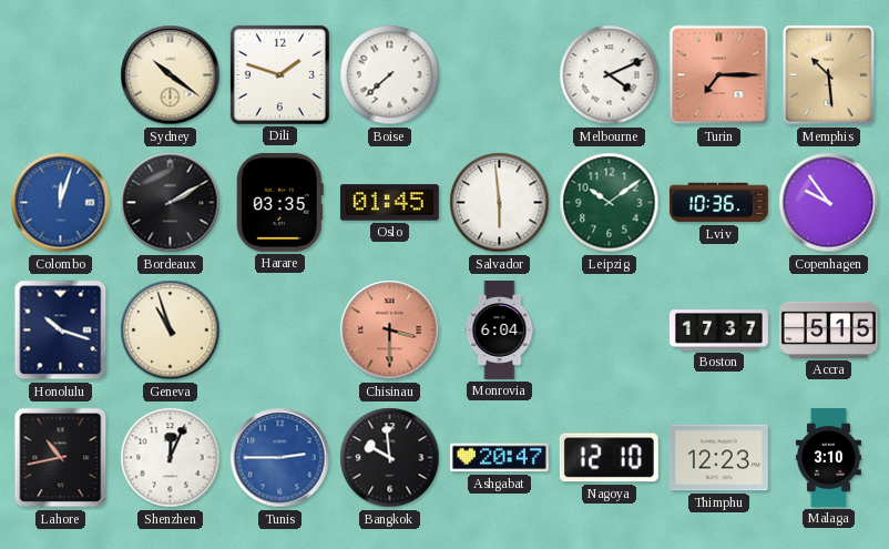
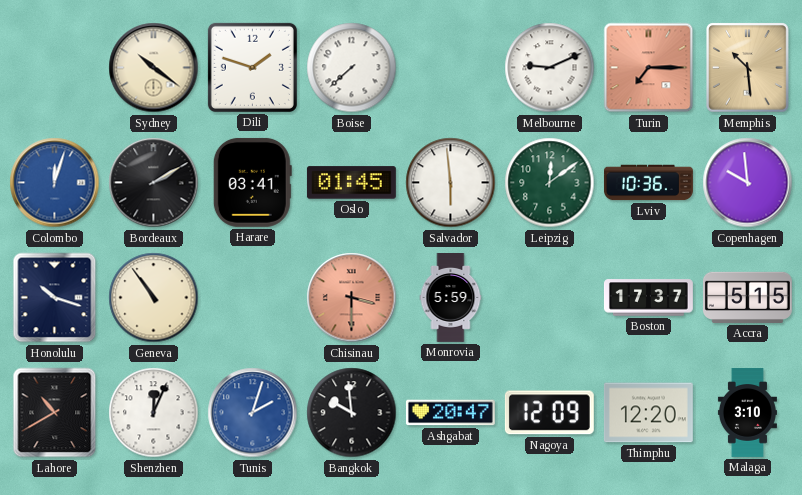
Melbourne: 4:11 -> 9:11
Harare: 03:35 -> 03:41
Leipzig: 10:09 -> 12:09
Copenhagen: 9:54 -> 9:59
Geneva: 10:57 -> 10:54
Monrovia: 6:04 -> 5:59
Lahore: 10:43 -> 10:40
Tunis: 2:45 -> 2:03
Nagoya: 12:10 -> 12:09
Thimphu: 12:23 -> 12:20
